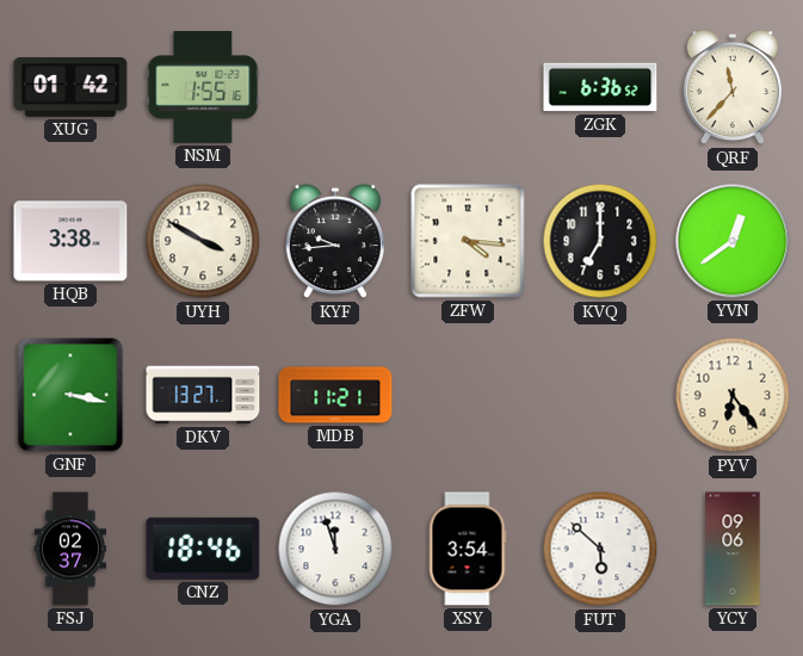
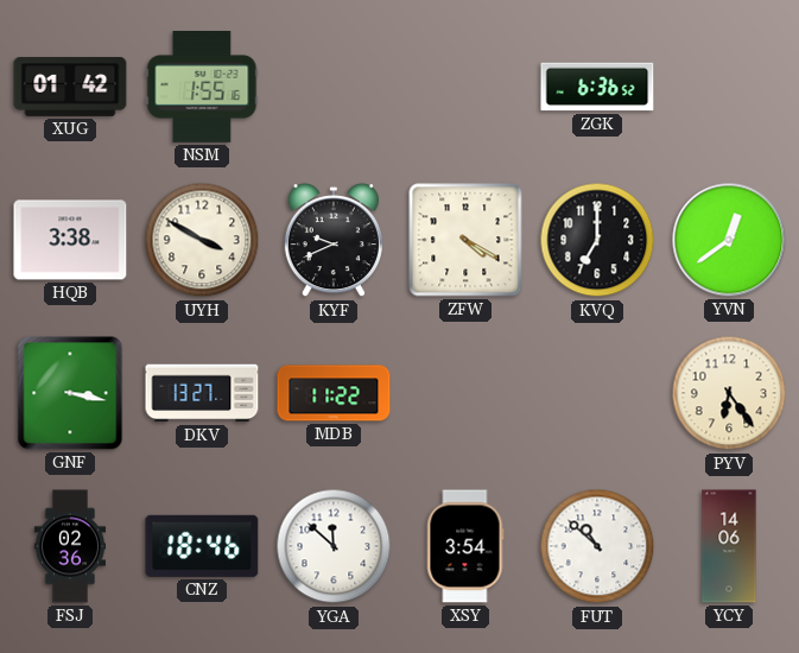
QRF: 11:37 -> none
KYF: 9:44 -> 9:41
ZFW: 4:16 -> 4:20
MDB: 11:21 -> 11:22
FSJ: 02:37 -> 02:36
YGA: 11:57 -> 11:52
FUT: 5:52 -> 10:52
YCY: 09:06 -> 14:06
